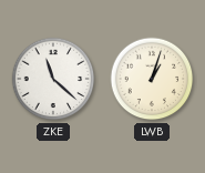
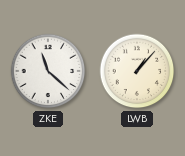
LWB: 1:03 -> 1:07
